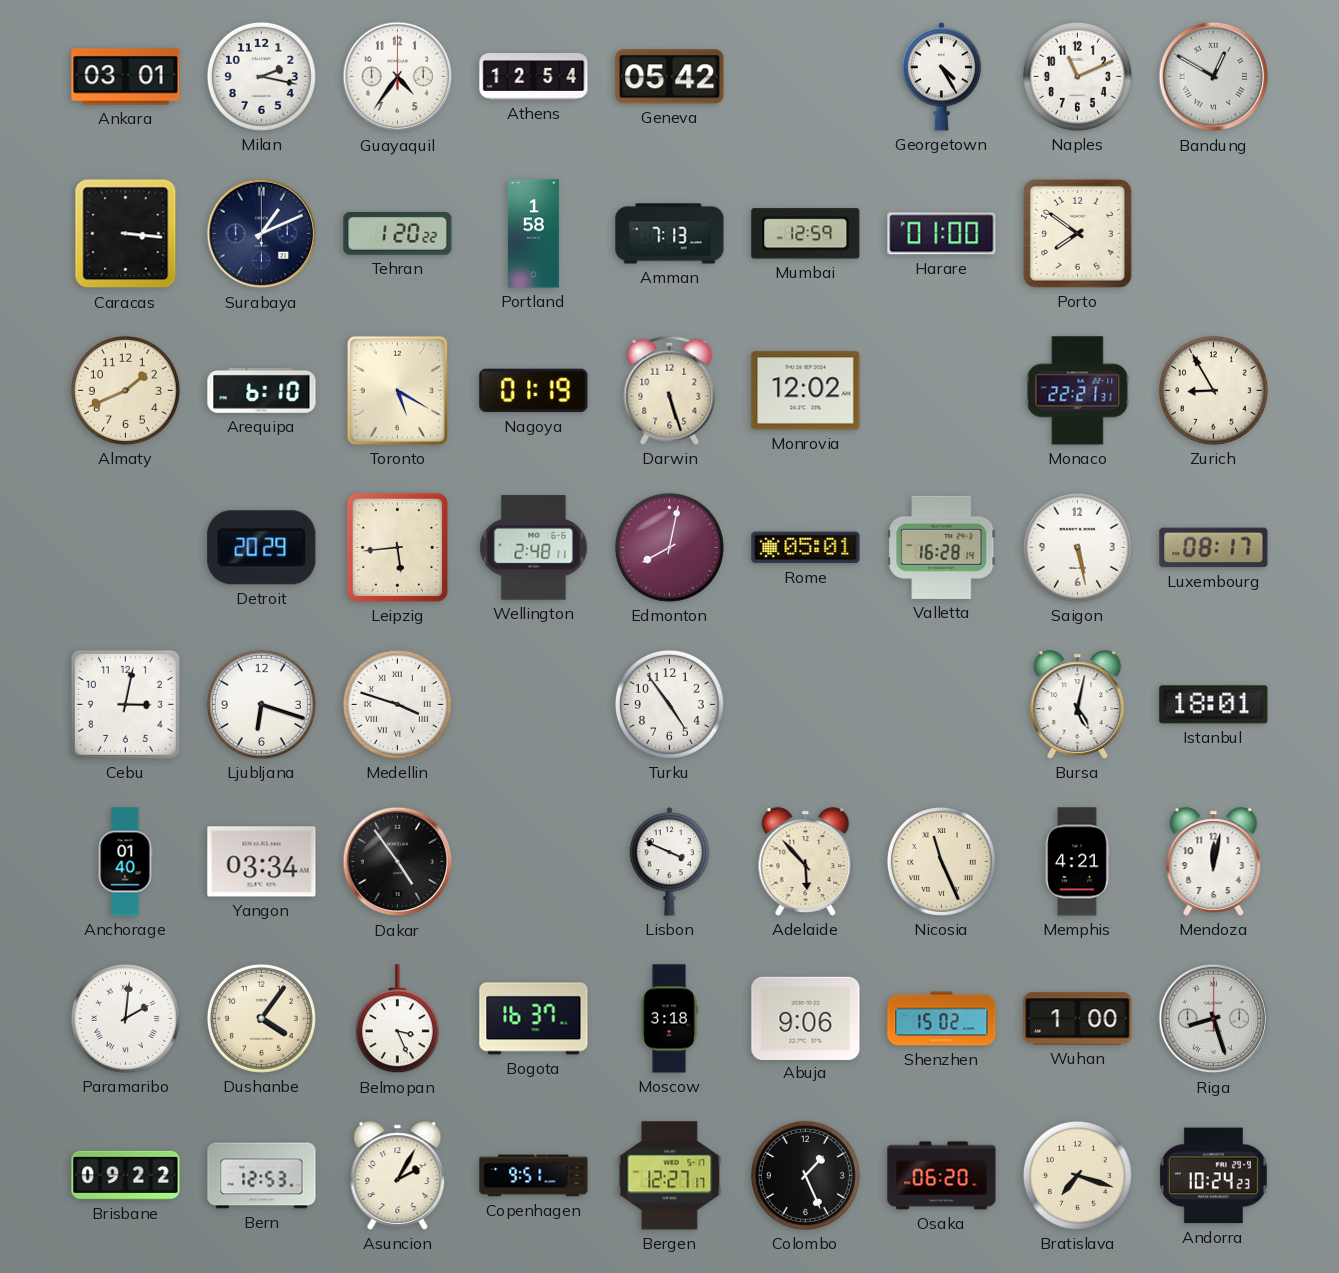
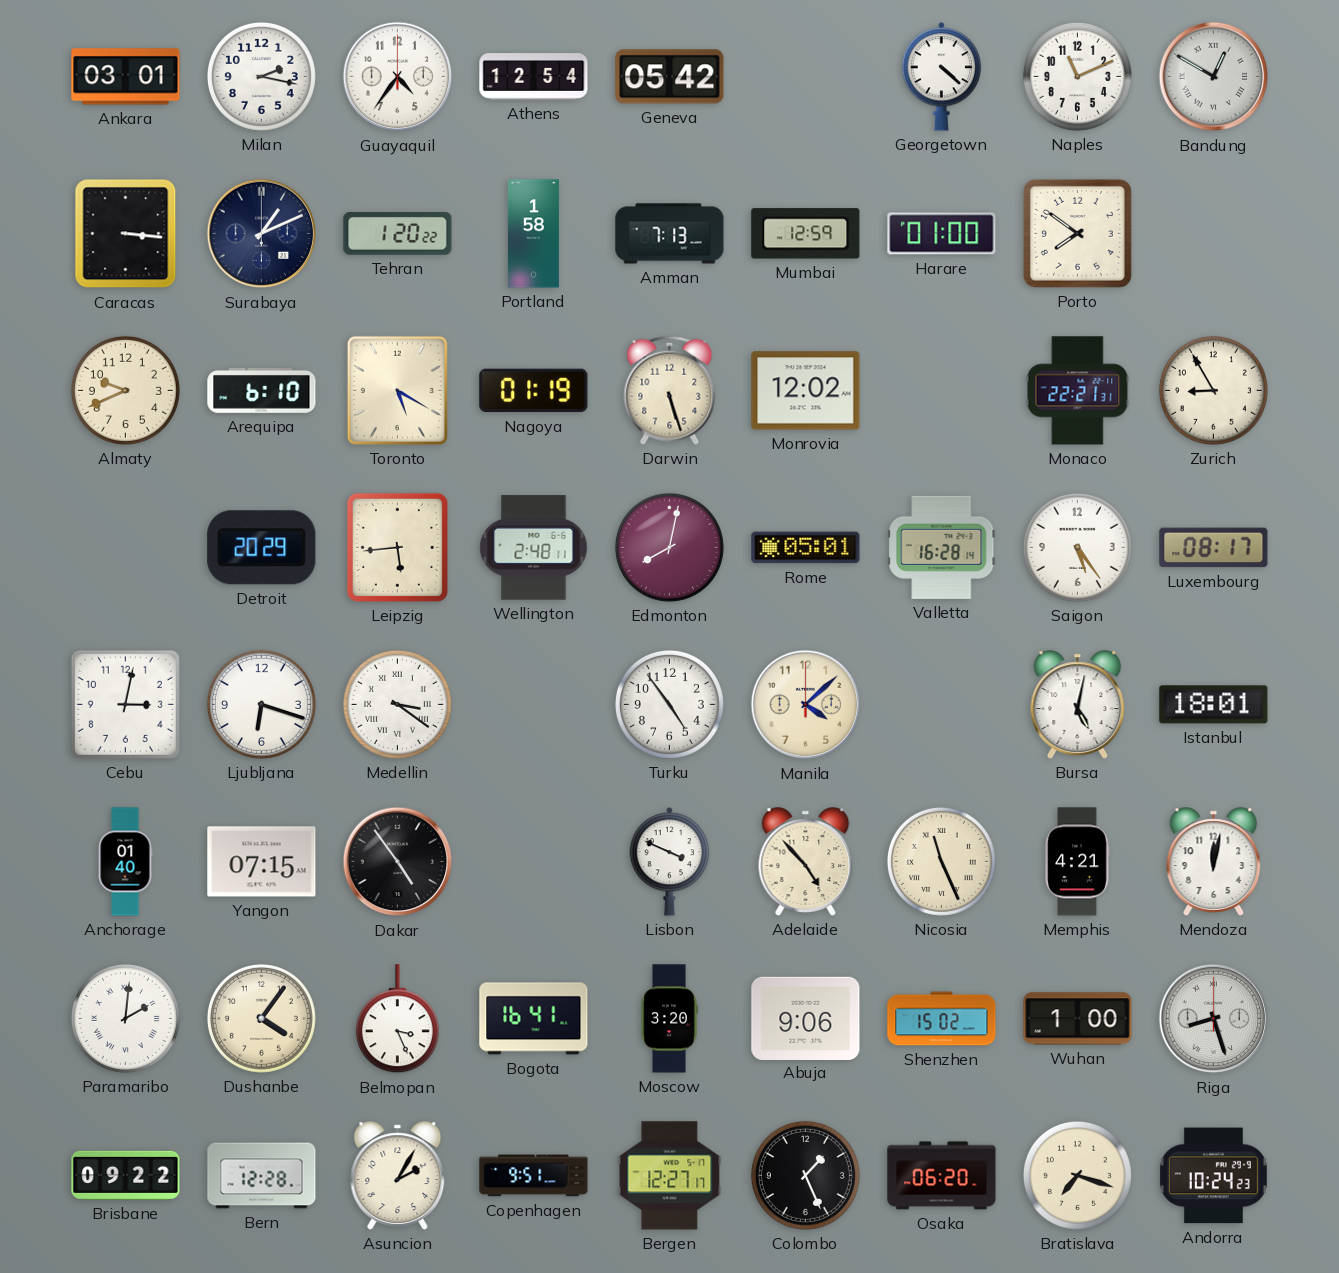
Georgetown: 4:25 -> 4:22
Almaty: 1:41 -> 9:41
Saigon: 5:28 -> 5:24
Medellin: 3:48 -> 3:21
Manila: none -> 4:08
Yangon: 03:34 -> 07:15
Adelaide: 5:53 -> 4:53
Bogota: 16:37 -> 16:41
Moscow: 3:18 -> 3:20
Bern: 12:53 -> 12:28
